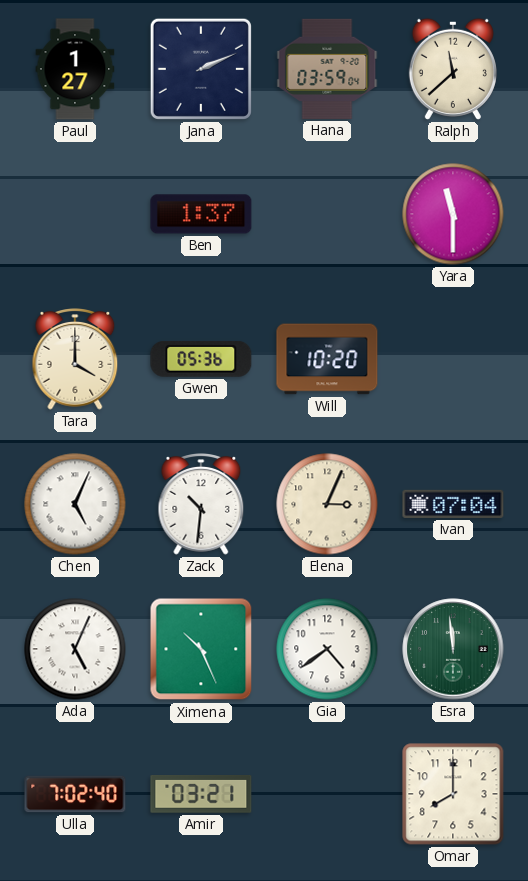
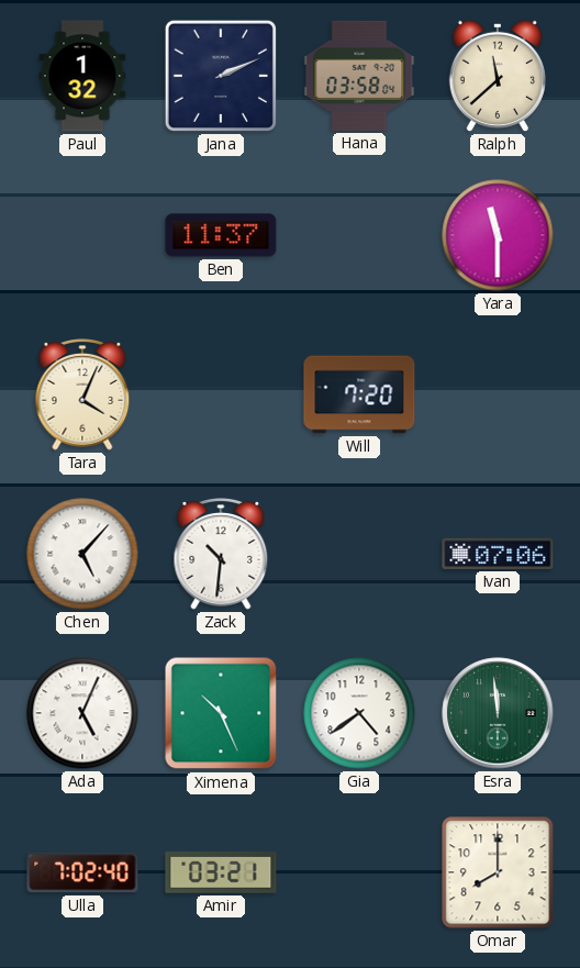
Paul: 1:27 -> 1:32
Hana: 03:59 -> 03:58
Ben: 1:37 -> 11:37
Tara: 4:00 -> 4:04
Gwen: 05:36 -> none
Will: 10:20 -> 7:20
Chen: 5:04 -> 5:07
Elena: 3:04 -> none
Ivan: 07:04 -> 07:06
